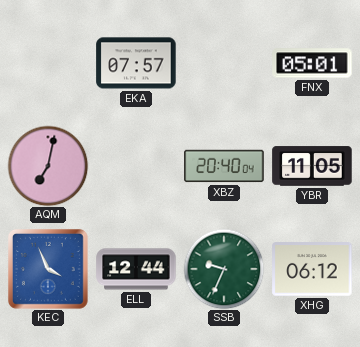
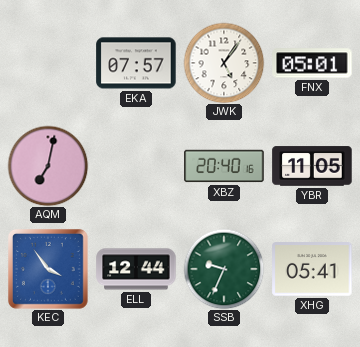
JWK: none -> 5:06
XBZ: 20:40:04 -> 20:40:16
KEC: 3:56 -> 3:54
XHG: 06:12 -> 05:41
